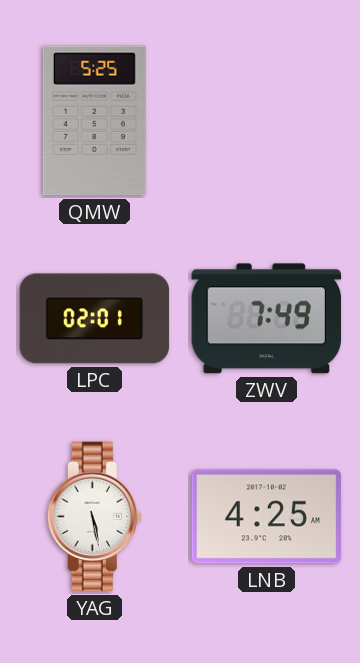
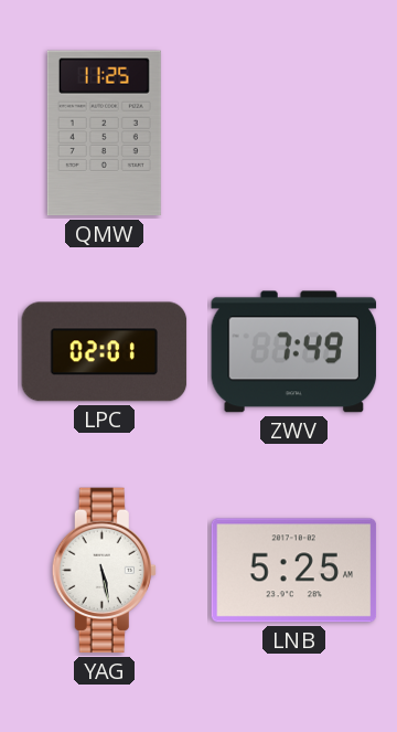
QMW: 5:25 -> 11:25
LNB: 4:25 -> 5:25
